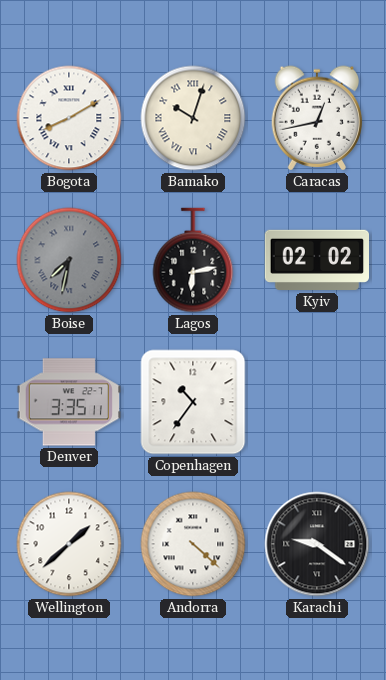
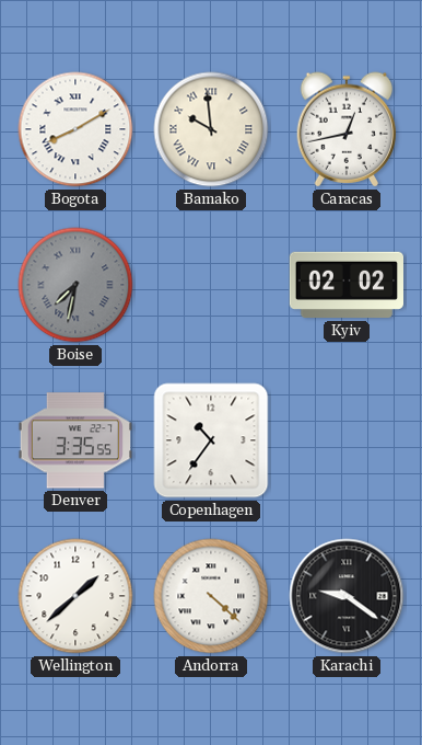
Bamako: 10:03 -> 9:59
Lagos: 6:13 -> none
Denver: 3:35:11 -> 3:35:55
